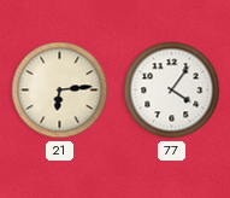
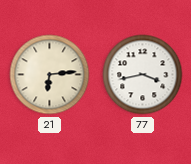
77: 4:06 -> 3:43
